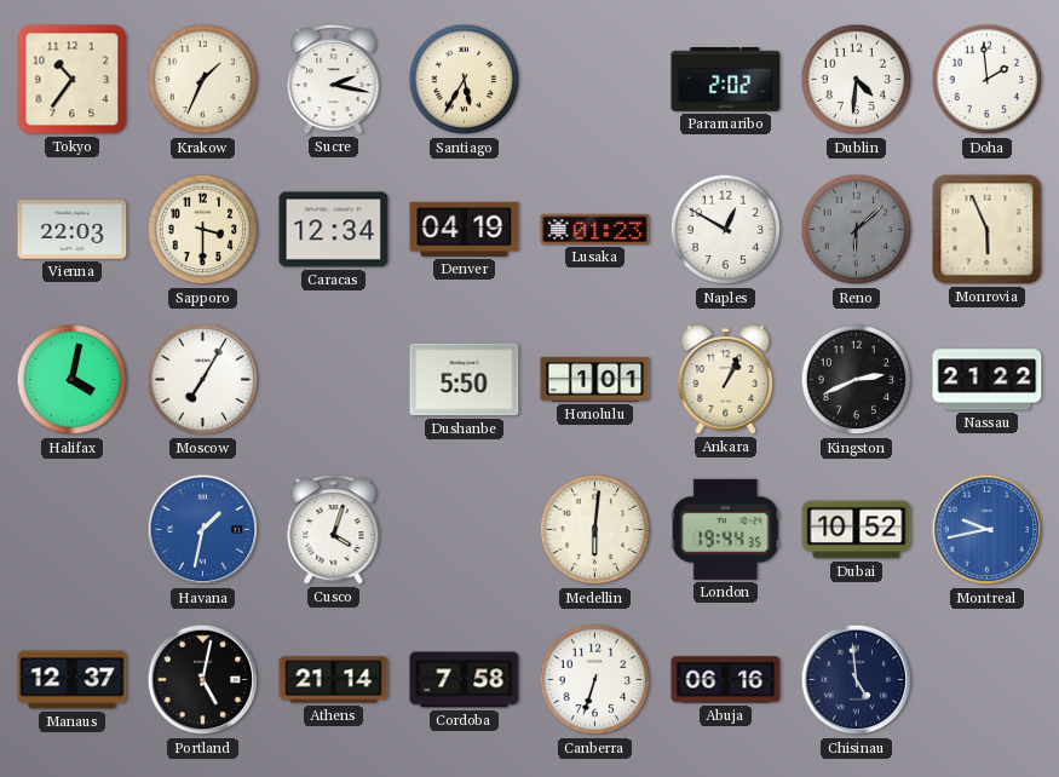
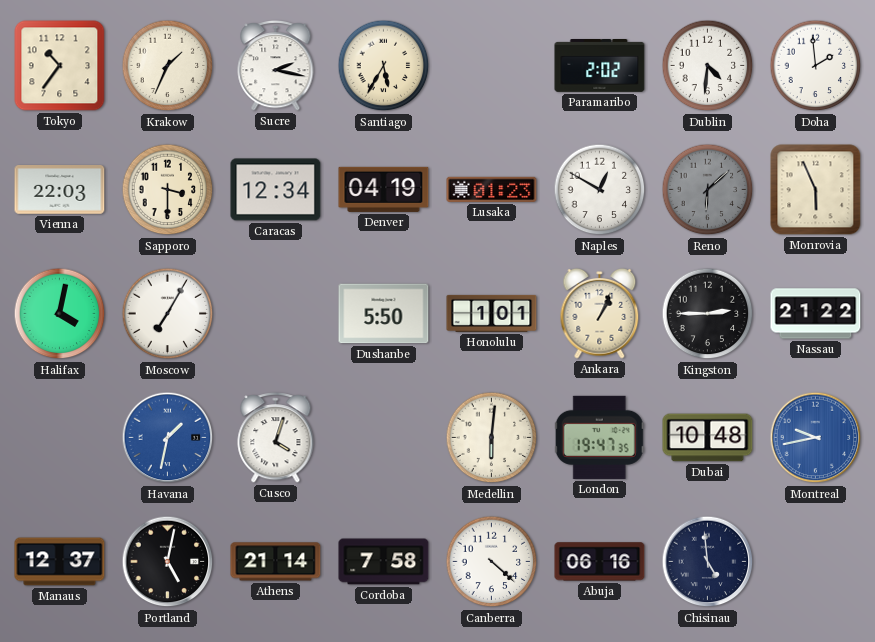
Kingston: 2:41 -> 2:45
London: 19:44 -> 19:47
Dubai: 10:52 -> 10:48
Canberra: 6:33 -> 4:22
